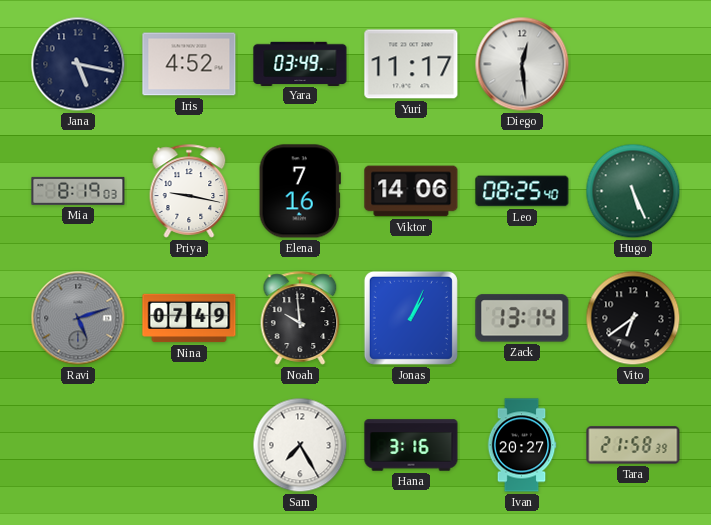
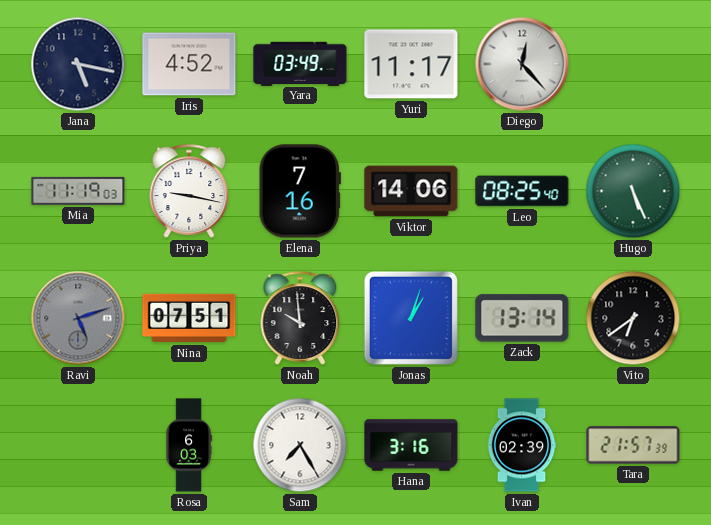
Diego: 12:29 -> 12:23
Mia: 8:19 -> 11:19
Nina: 07:49 -> 07:51
Jonas: 1:04 -> 1:03
Rosa: none -> 6:03
Ivan: 20:27 -> 02:39
Tara: 21:58 -> 21:57
